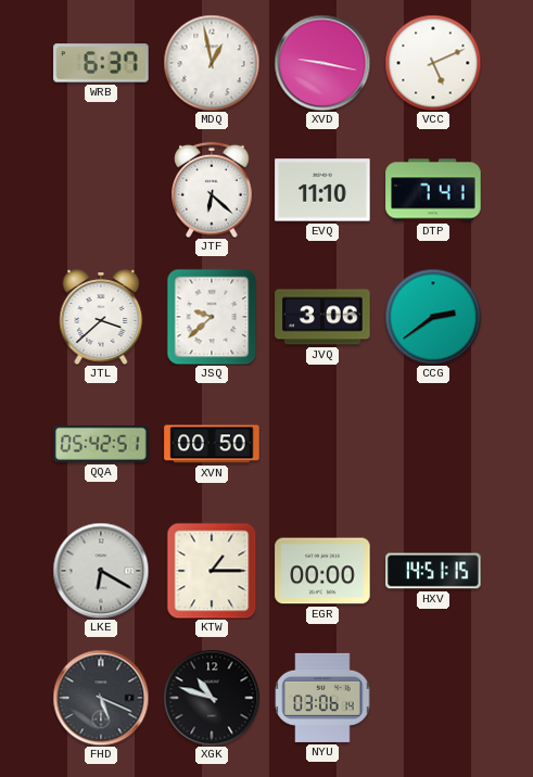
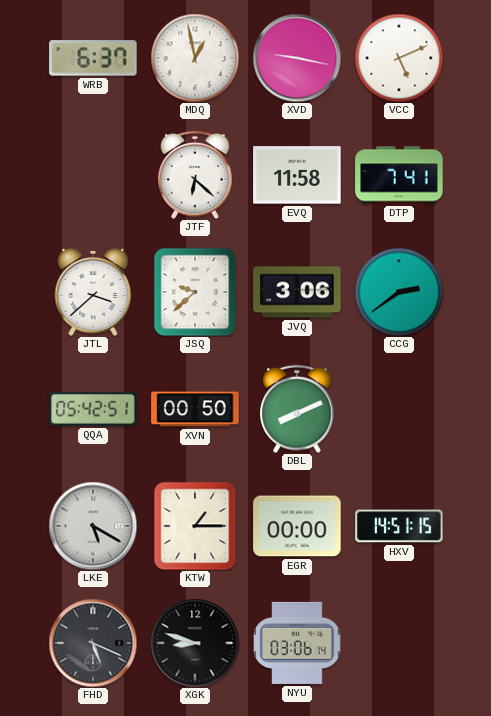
EVQ: 11:10 -> 11:58
DBL: none -> 8:11
LKE: 6:20 -> 5:20
XGK: 10:48 -> 8:48
